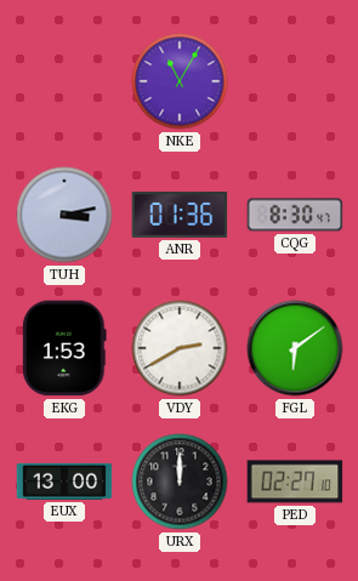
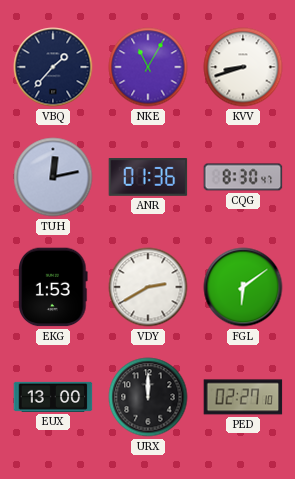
VBQ: none -> 1:37
KVV: none -> 8:42
TUH: 3:13 -> 12:13
